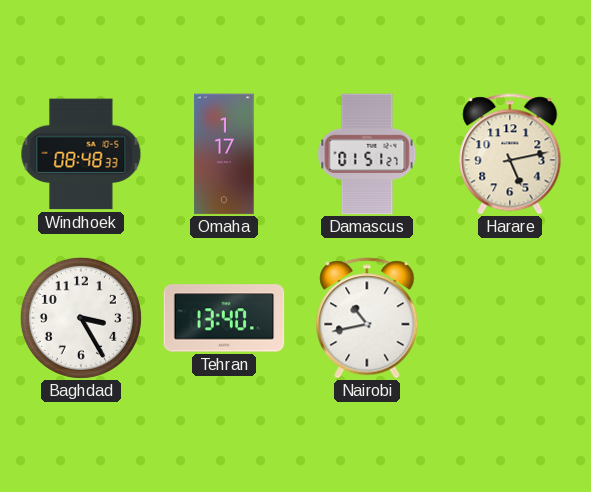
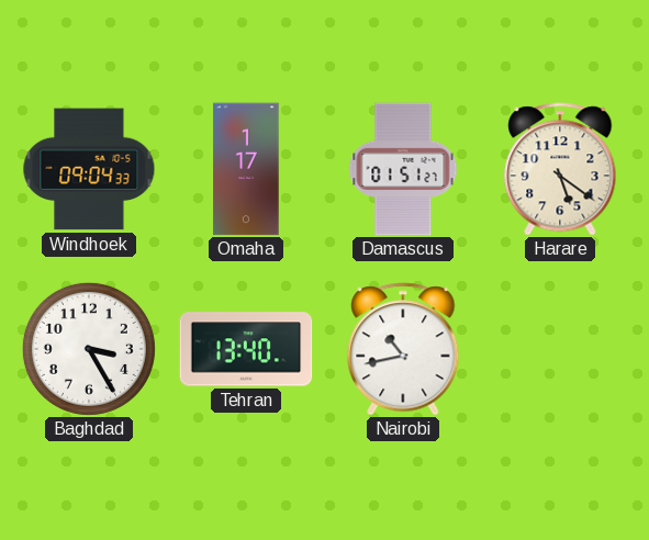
Windhoek: 08:48 -> 09:04
Harare: 5:13 -> 5:21
